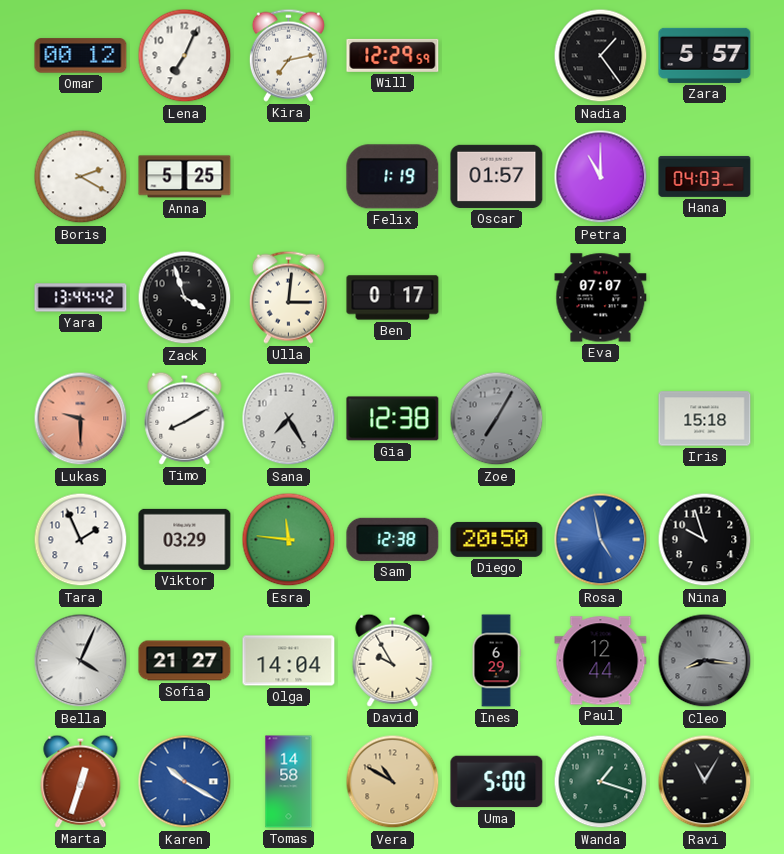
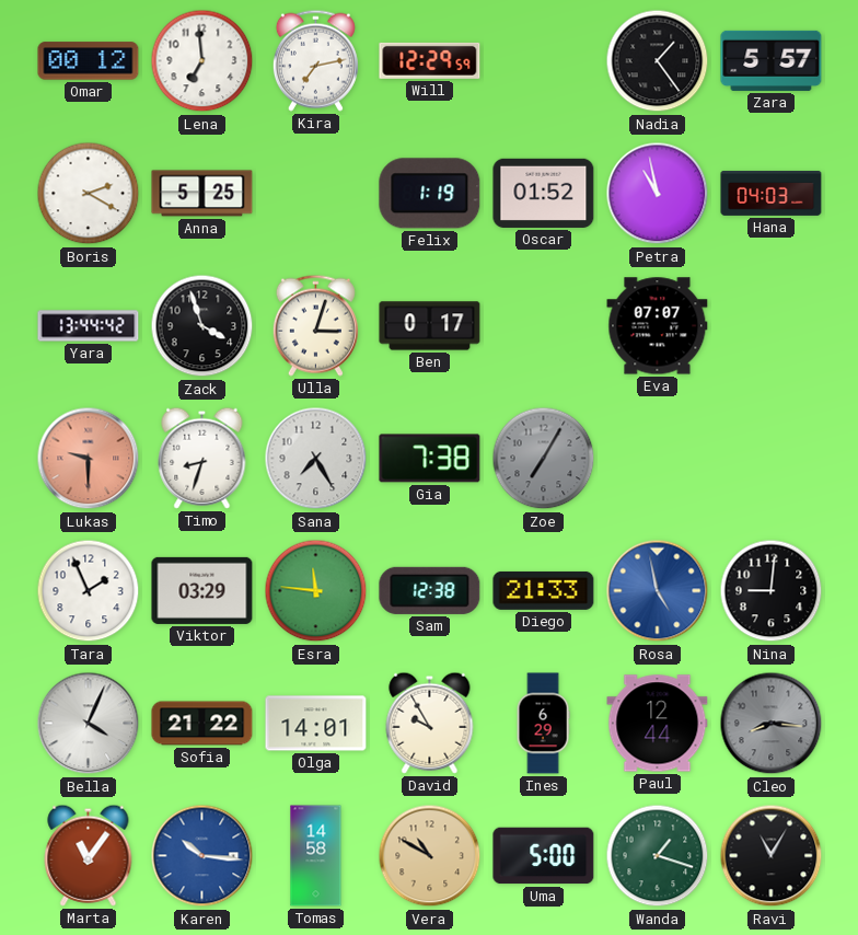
Lena: 7:04 -> 6:59
Oscar: 01:57 -> 01:52
Petra: 11:00 -> 10:58
Ulla: 3:01 -> 3:03
Timo: 8:10 -> 8:33
Gia: 12:38 -> 7:38
Iris: 15:18 -> none
Diego: 20:50 -> 21:33
Nina: 9:57 -> 9:01
Sofia: 21:27 -> 21:22
Olga: 14:04 -> 14:01
Marta: 12:33 -> 11:06
Karen: 10:20 -> 10:16
